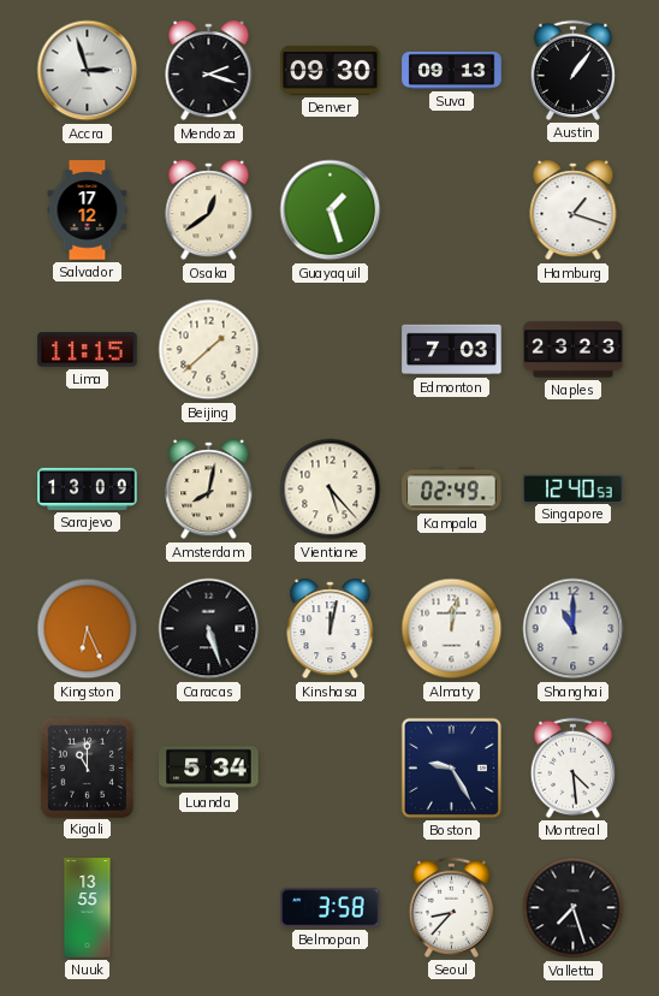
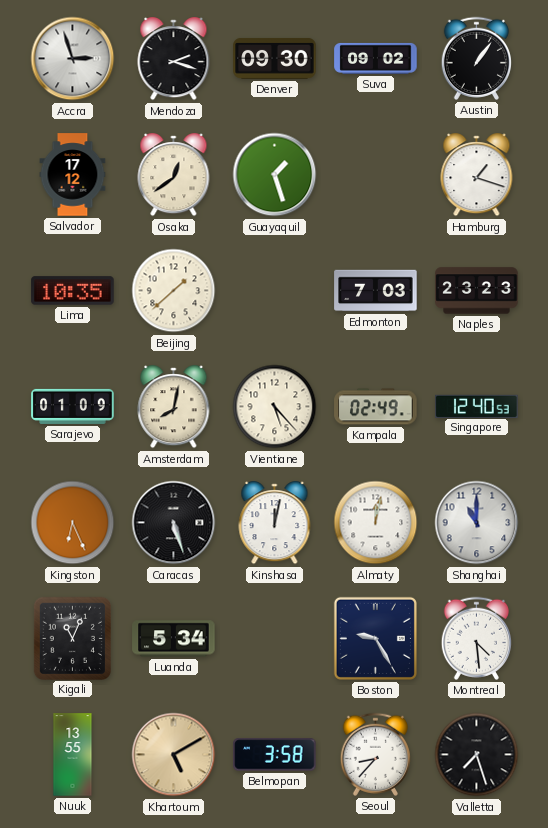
Suva: 09:13 -> 09:02
Lima: 11:15 -> 10:35
Sarajevo: 13:09 -> 01:09
Kigali: 11:00 -> 11:04
Khartoum: none -> 5:10
